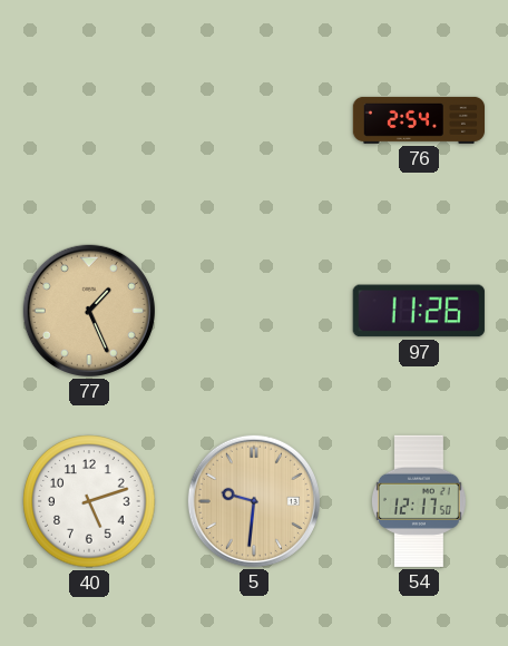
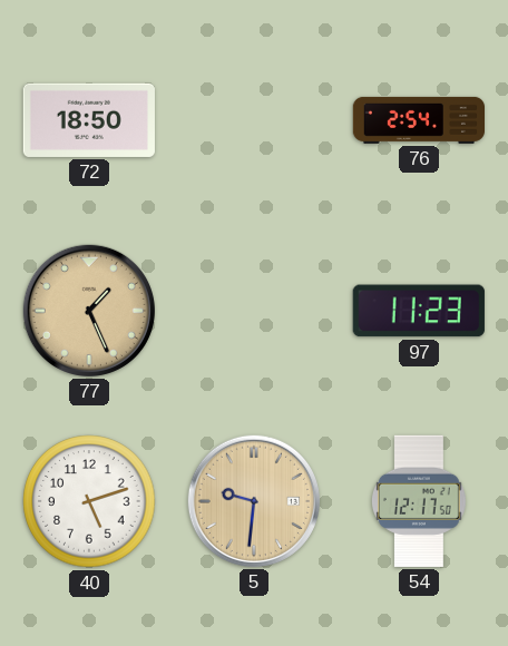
72: none -> 18:50
97: 11:26 -> 11:23
